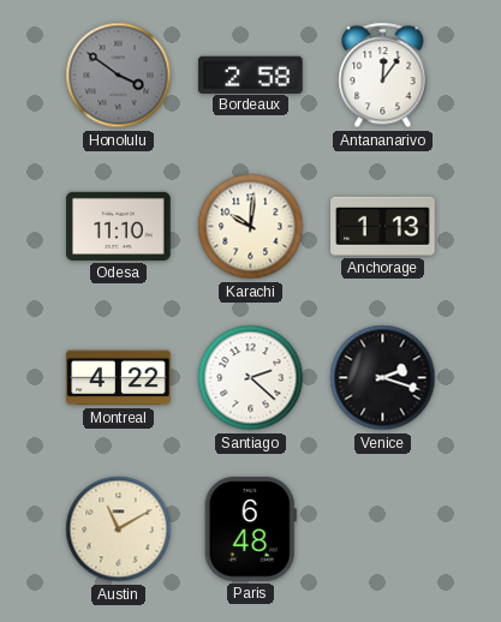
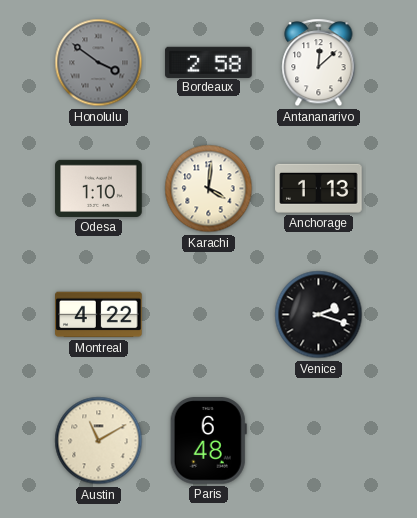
Antananarivo: 12:06 -> 12:08
Odesa: 11:10 -> 1:10
Karachi: 10:01 -> 4:01
Santiago: 2:22 -> none
